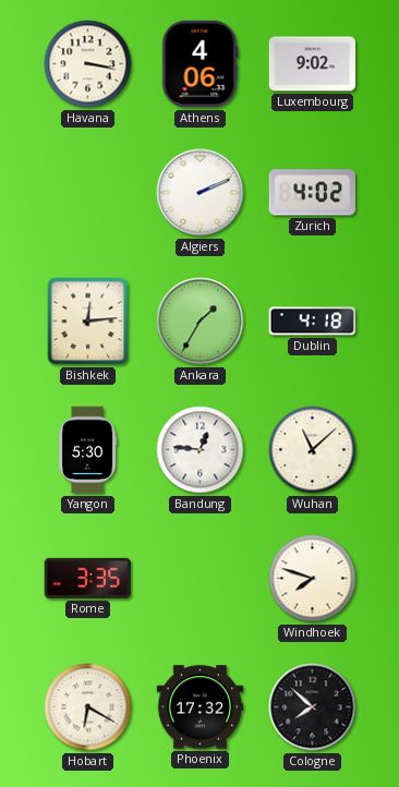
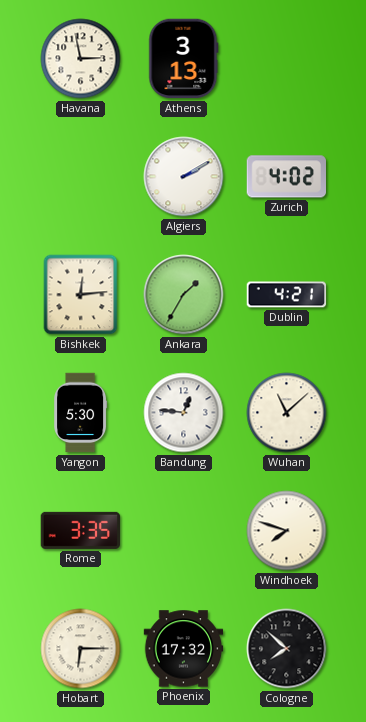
Havana: 3:17 -> 2:58
Athens: 4:06 -> 3:13
Luxembourg: 9:02 -> none
Algiers: 2:11 -> 2:10
Dublin: 4:18 -> 4:21
Hobart: 6:20 -> 6:15
